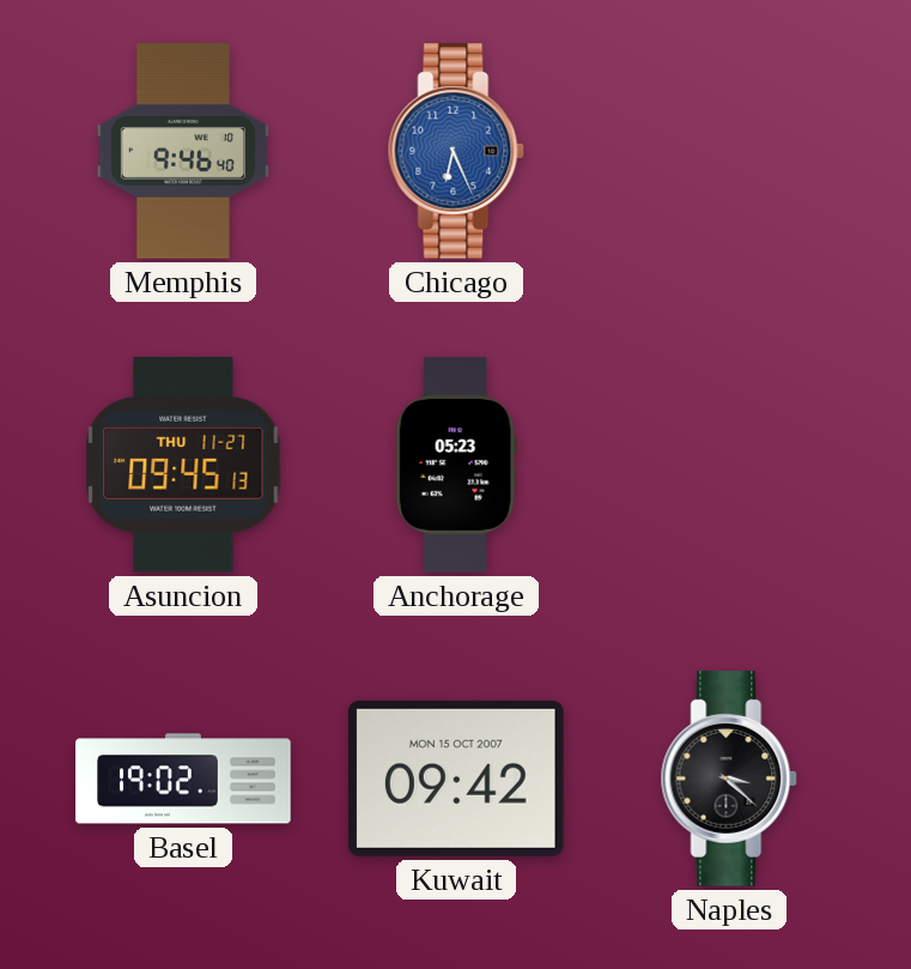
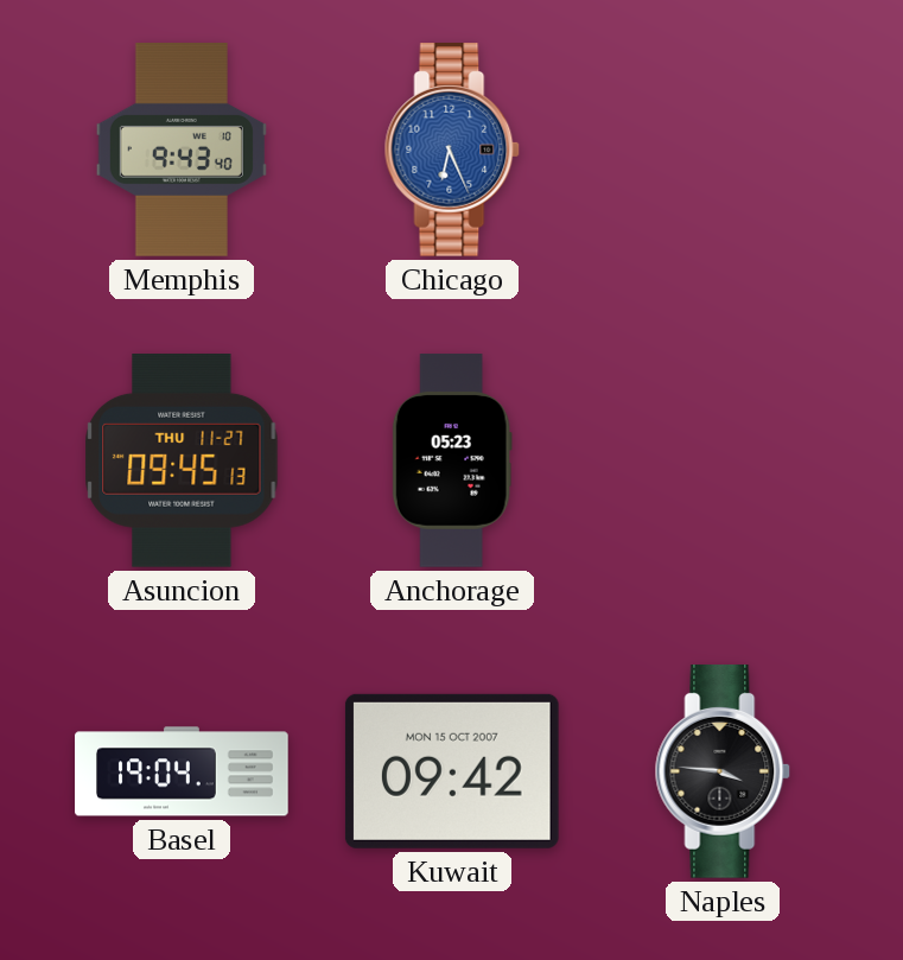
Memphis: 9:46 -> 9:43
Basel: 19:02 -> 19:04
Naples: 3:22 -> 3:46
